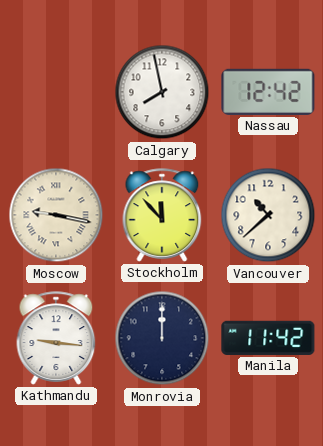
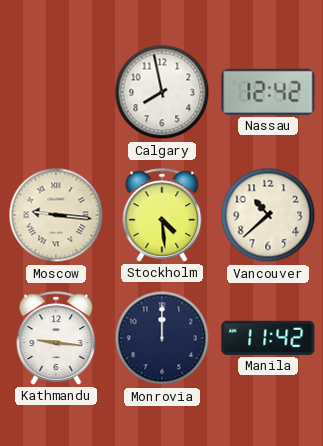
Moscow: 9:17 -> 9:16
Stockholm: 11:53 -> 4:29
